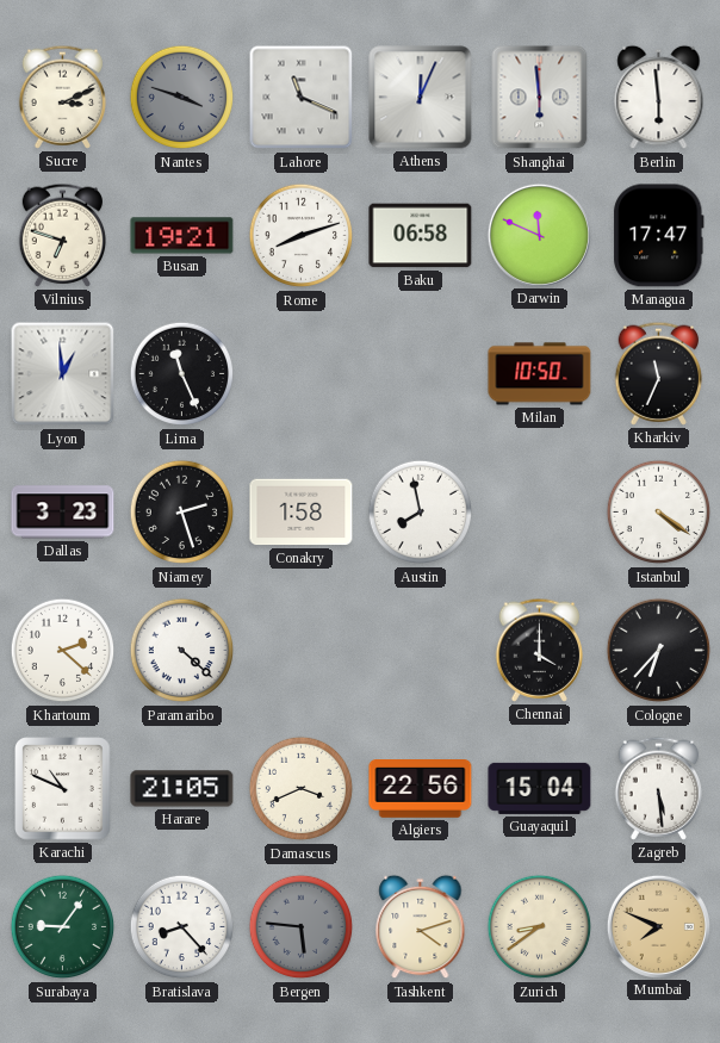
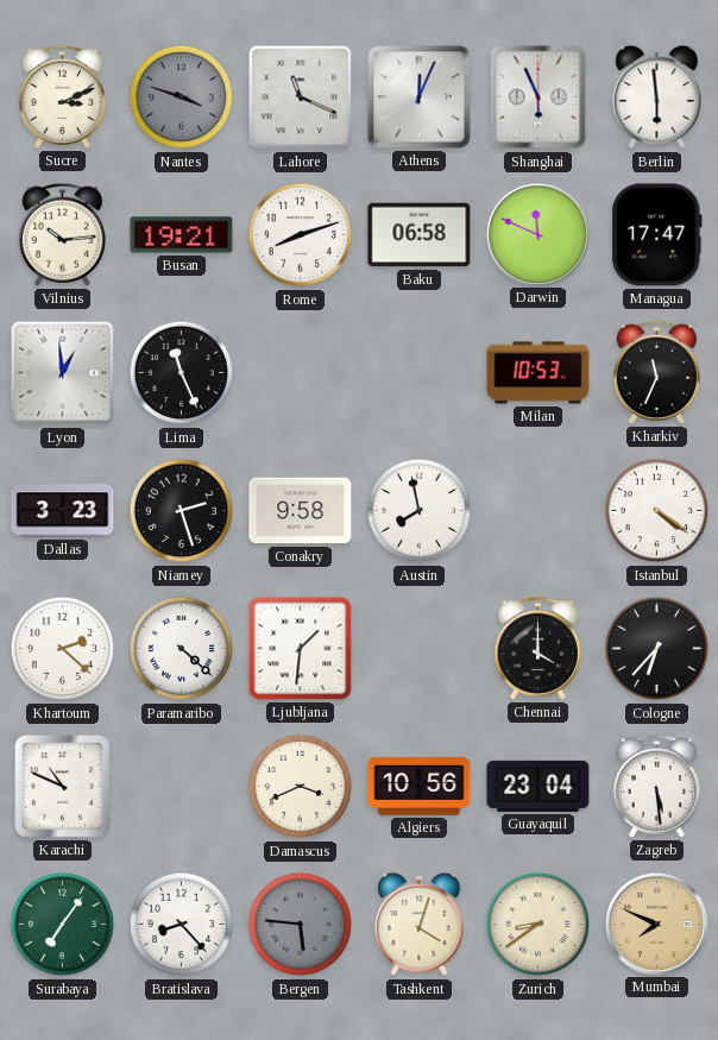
Shanghai: 5:59 -> 5:56
Vilnius: 6:48 -> 10:14
Milan: 10:50 -> 10:53
Conakry: 1:58 -> 9:58
Ljubljana: none -> 1:31
Harare: 21:05 -> none
Algiers: 22:56 -> 10:56
Guayaquil: 15:04 -> 23:04
Surabaya: 9:06 -> 7:06
Tashkent: 4:12 -> 4:03
